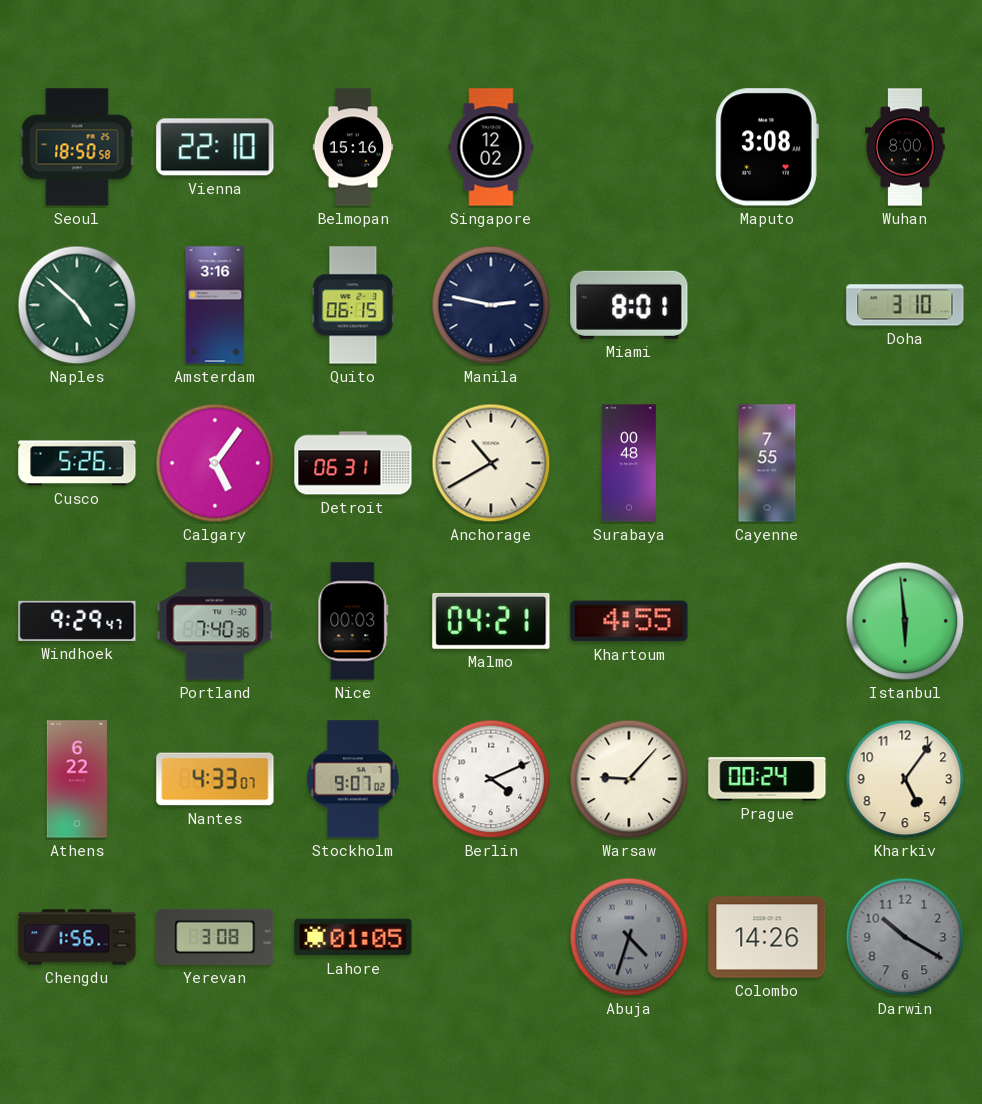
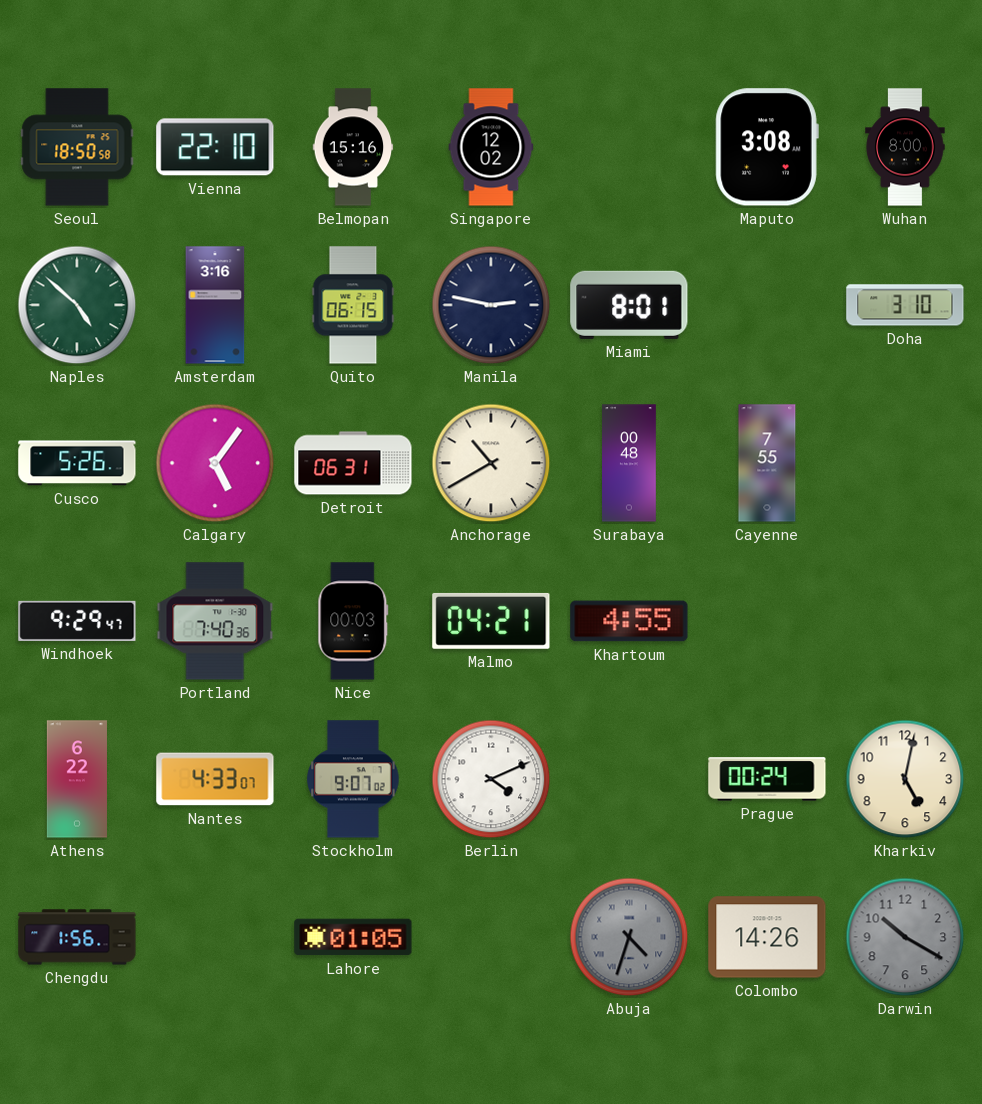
Istanbul: 5:59 -> none
Warsaw: 9:07 -> none
Kharkiv: 5:06 -> 5:02
Yerevan: 3:08 -> none
